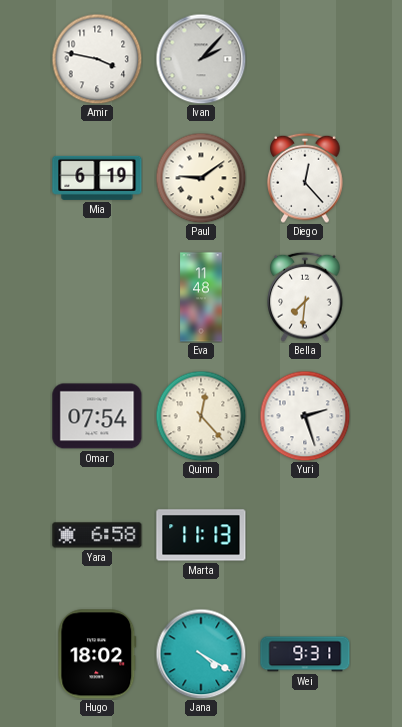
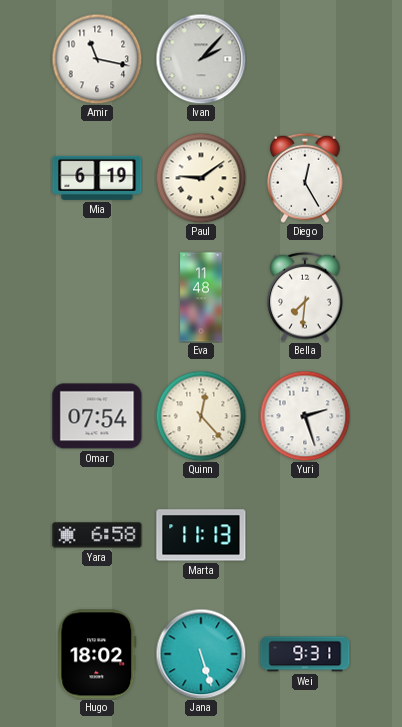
Amir: 3:47 -> 11:17
Diego: 12:23 -> 12:25
Jana: 4:20 -> 5:27
